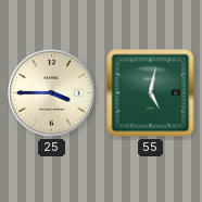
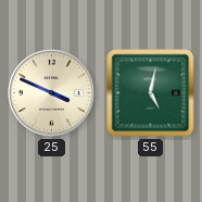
25: 3:45 -> 3:49
